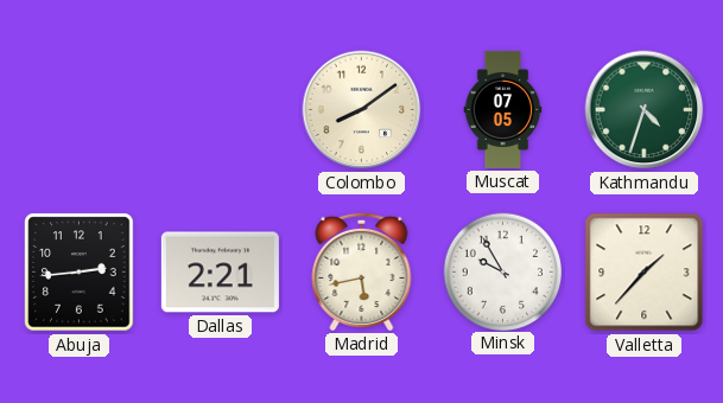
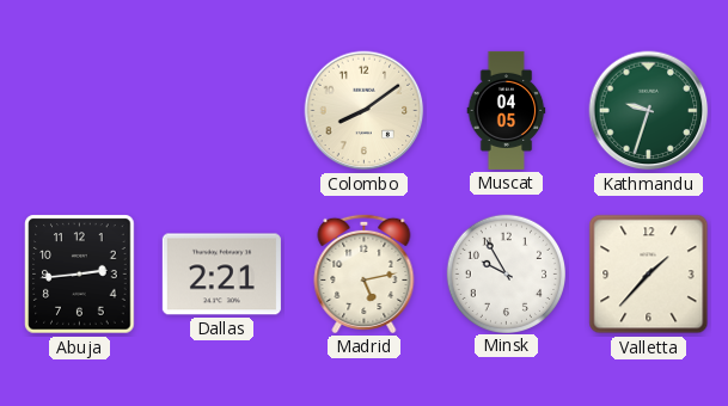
Muscat: 07:05 -> 04:05
Kathmandu: 4:33 -> 9:33
Madrid: 5:43 -> 5:13
